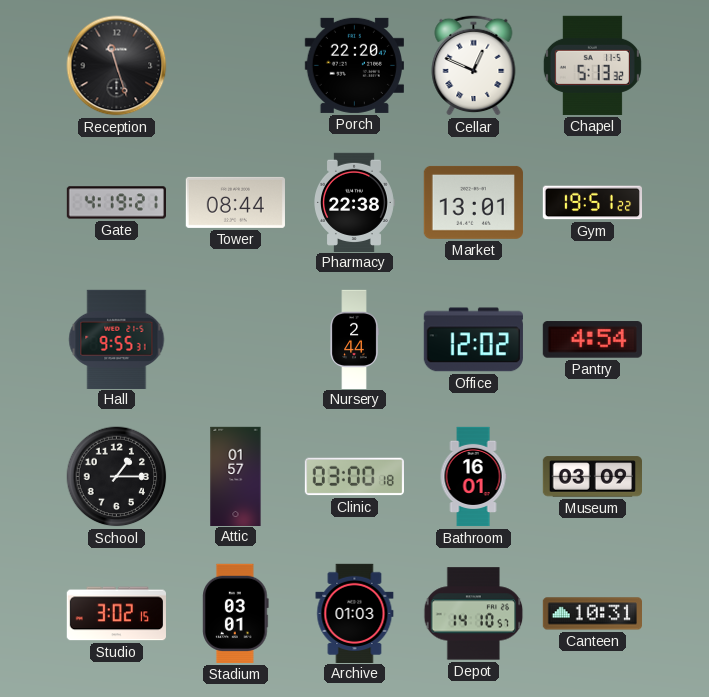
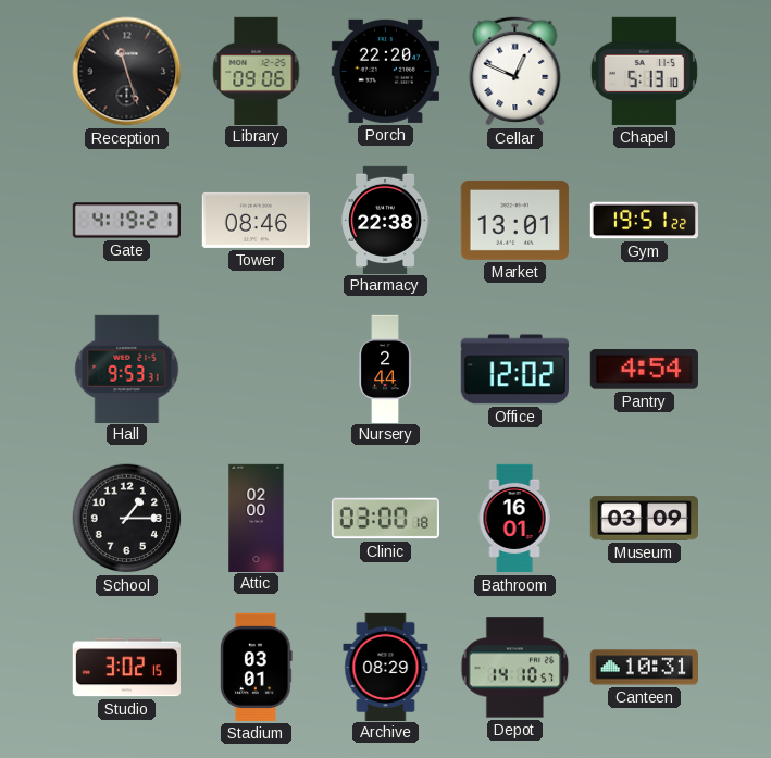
Library: none -> 09:06
Chapel: 5:13:32 -> 5:13:10
Tower: 08:44 -> 08:46
Hall: 9:55 -> 9:53
Attic: 01:57 -> 02:00
Archive: 01:03 -> 08:29
